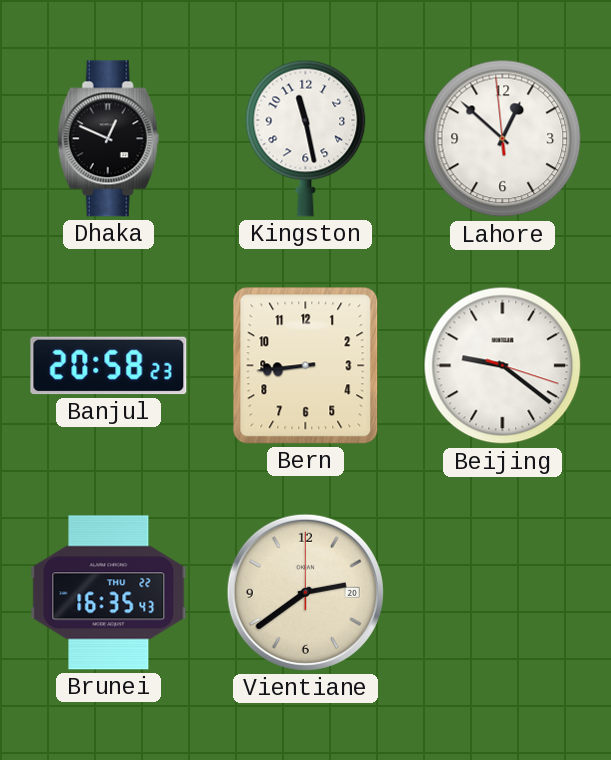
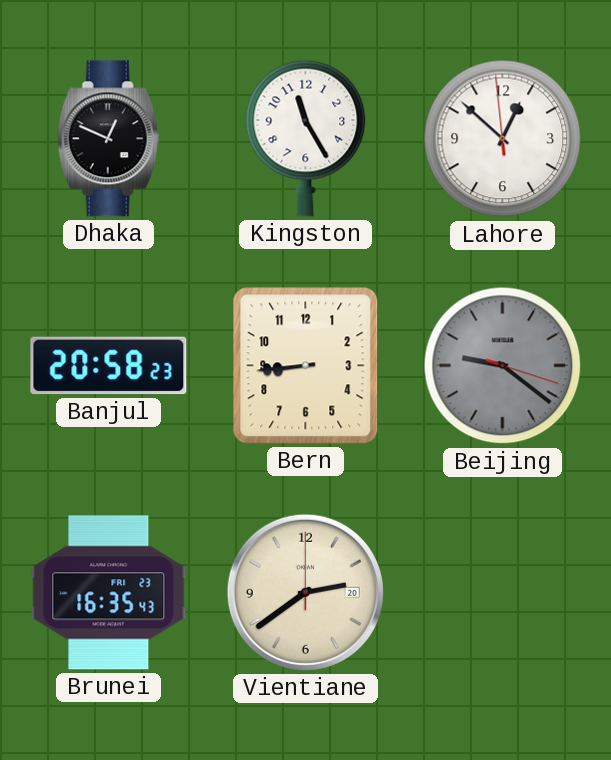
Kingston: 11:28 -> 11:25
Beijing dial: white -> grey
Brunei date: THU 22 -> FRI 23
